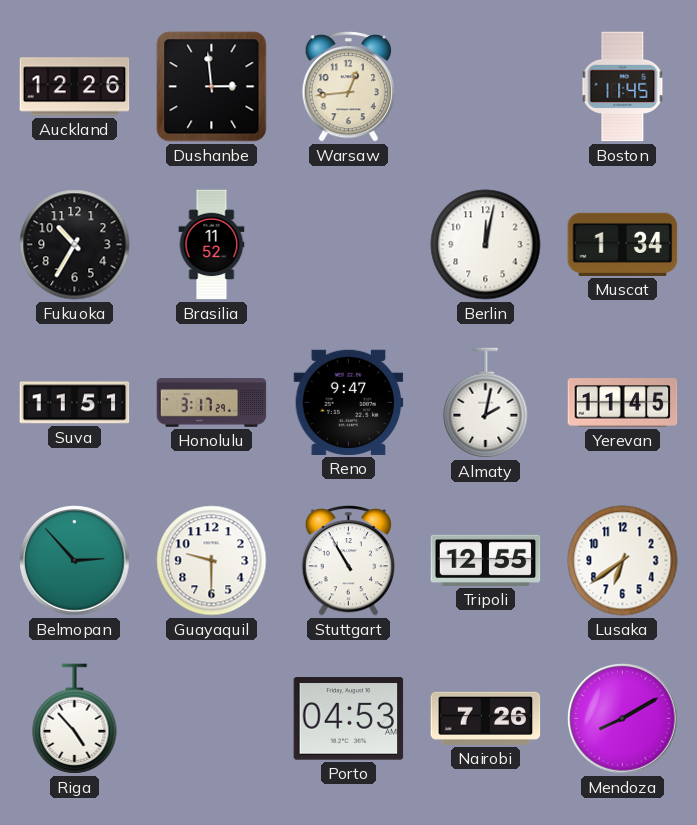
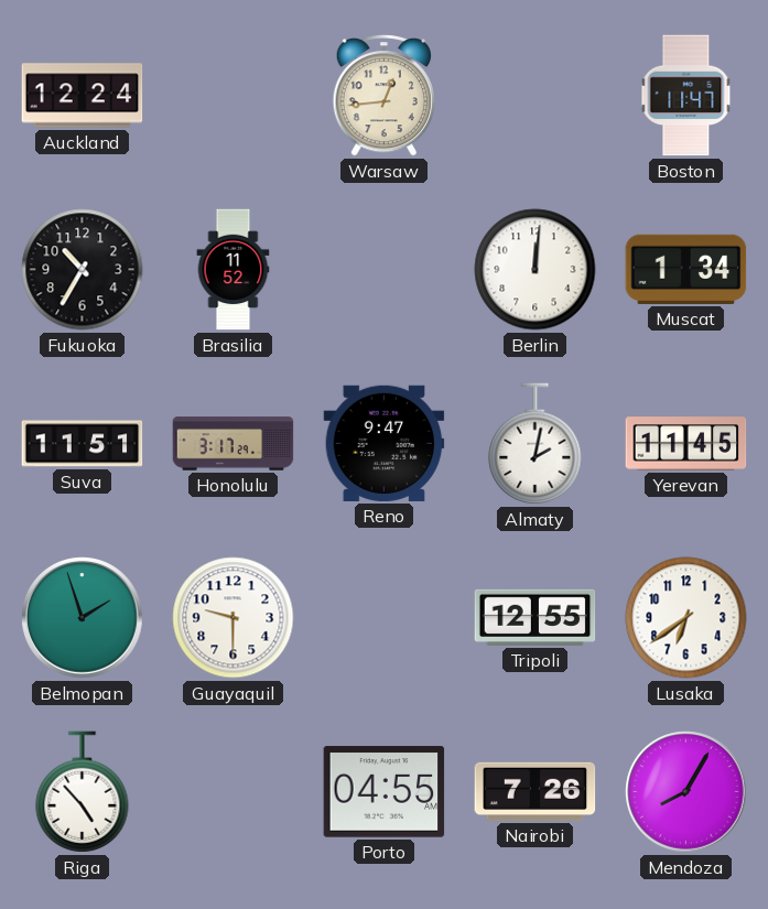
Auckland: 12:26 -> 12:24
Dushanbe: 2:59 -> none
Boston: 11:45 -> 11:47
Berlin: 12:02 -> 12:01
Belmopan: 2:53 -> 1:57
Stuttgart: 10:55 -> none
Porto: 04:53 -> 04:55
Mendoza: 8:10 -> 8:05
